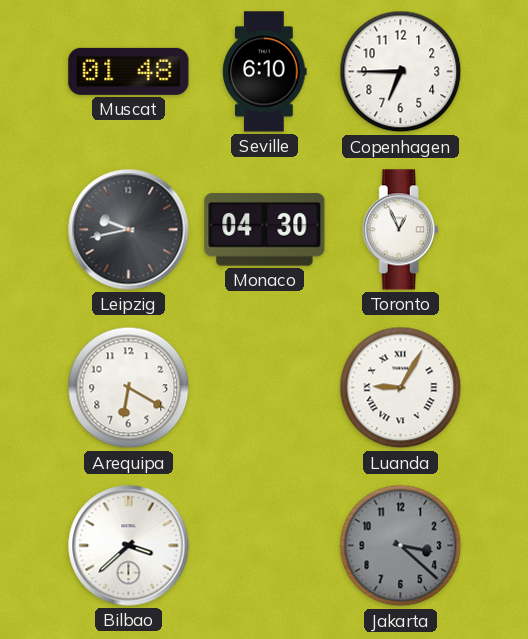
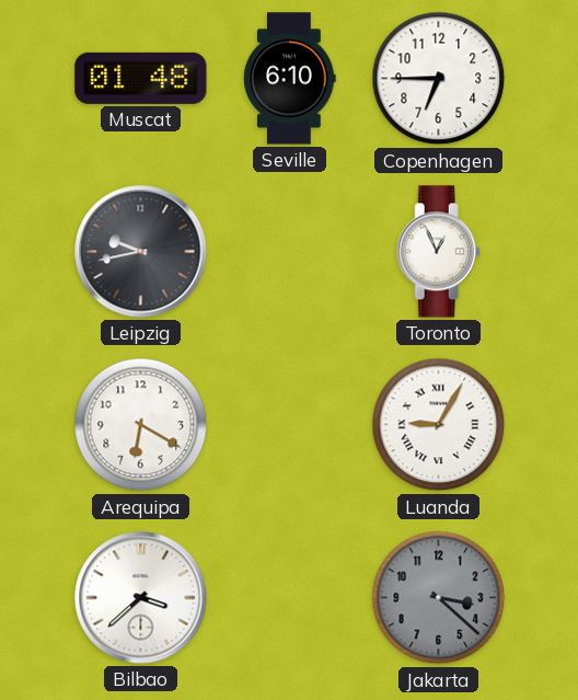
Monaco: 04:30 -> none
